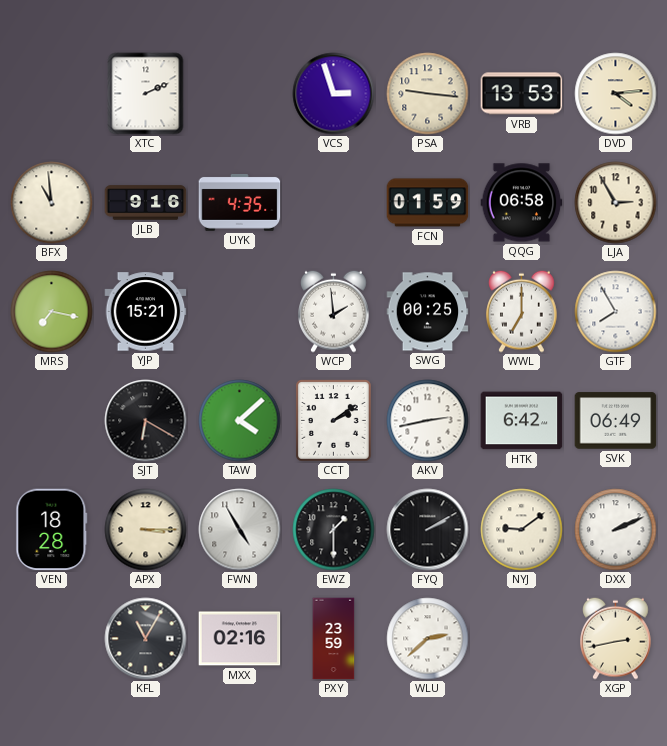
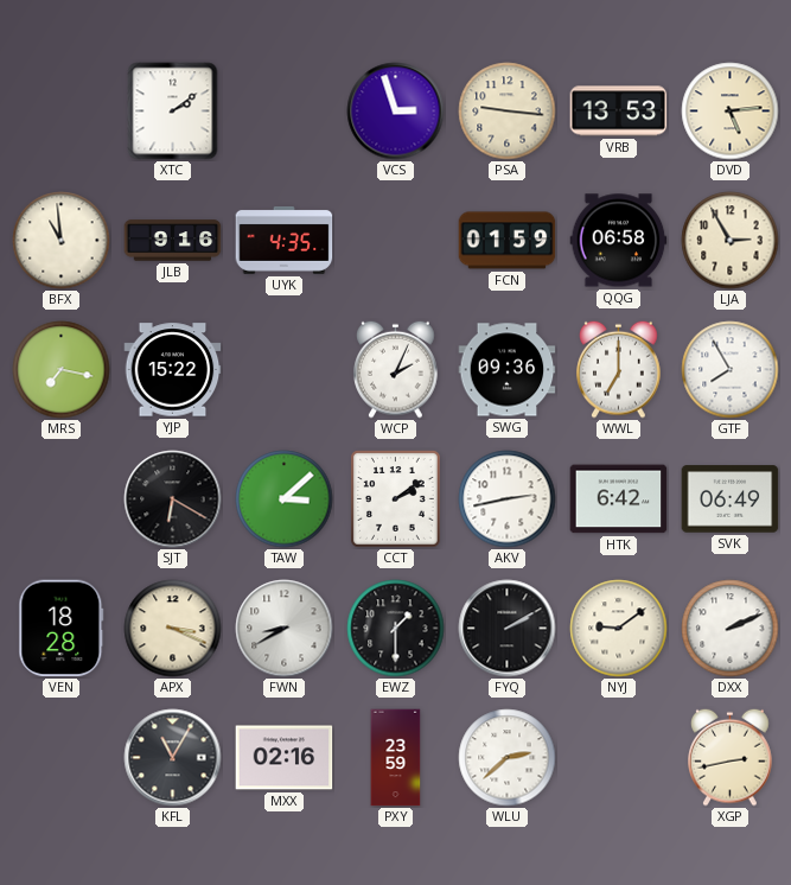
XTC: 2:11 -> 2:09
DVD: 4:14 -> 5:14
YJP: 15:21 -> 15:22
WCP: 1:59 -> 2:04
SWG: 00:25 -> 09:36
TAW: 4:08 -> 3:08
APX: 3:15 -> 3:19
FWN: 4:55 -> 8:40
